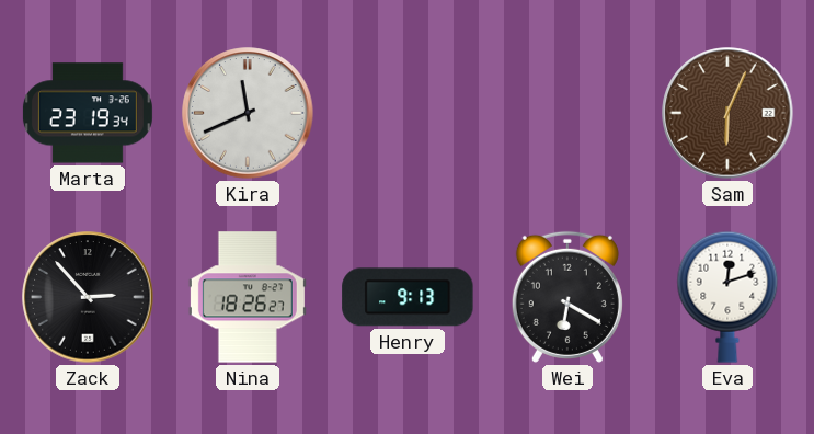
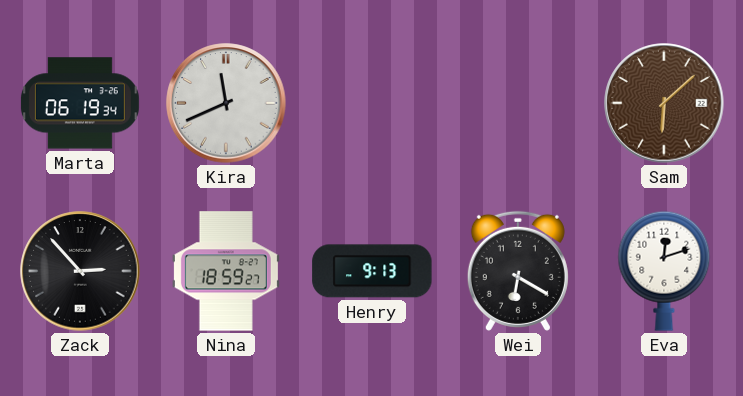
Marta: 23:19 -> 06:19
Sam: 6:04 -> 6:08
Nina: 18:26 -> 18:59
